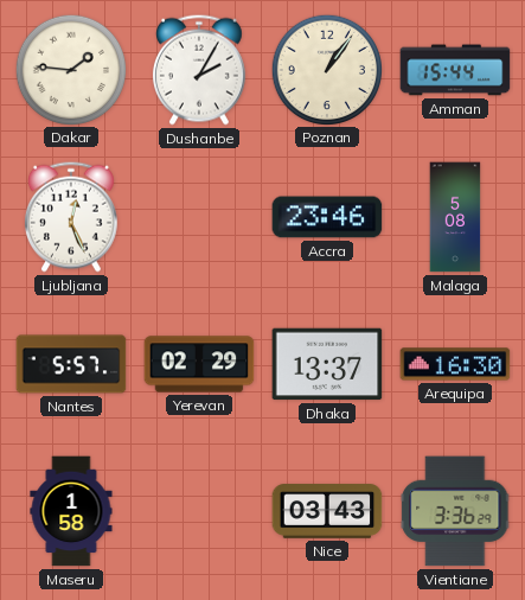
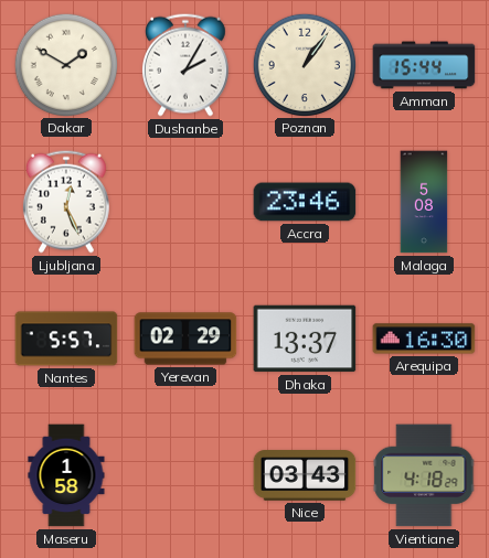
Dakar: 1:46 -> 1:50
Vientiane: 3:36 -> 4:18
